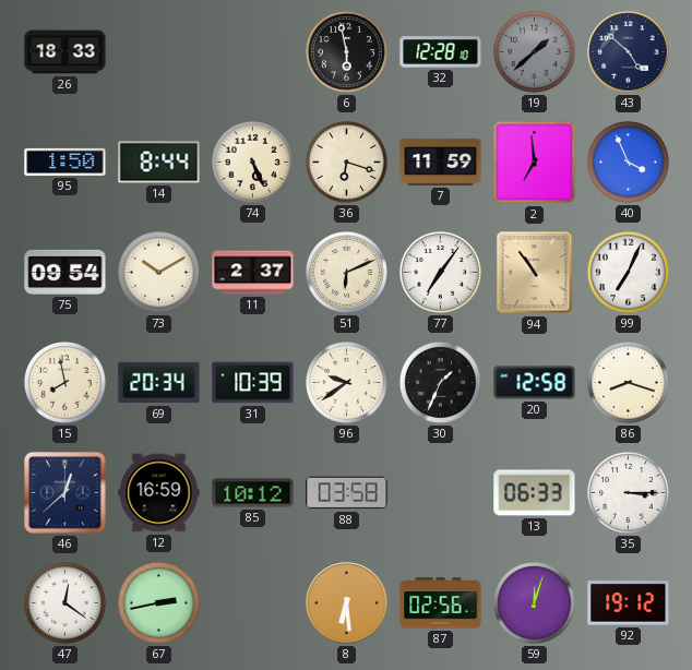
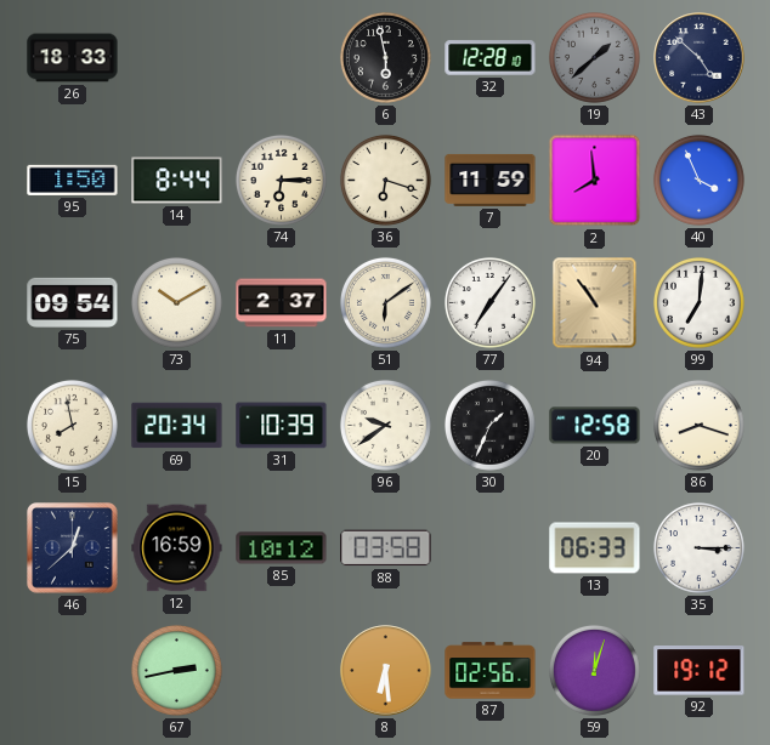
74: 5:26 -> 6:15
2: 6:59 -> 7:59
51: 6:11 -> 6:09
99: 7:04 -> 7:01
47: 12:21 -> none
